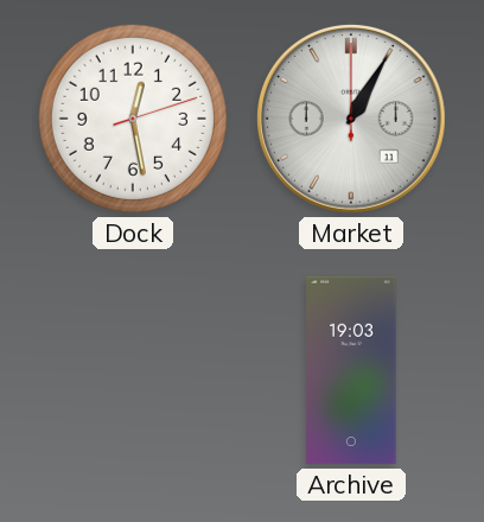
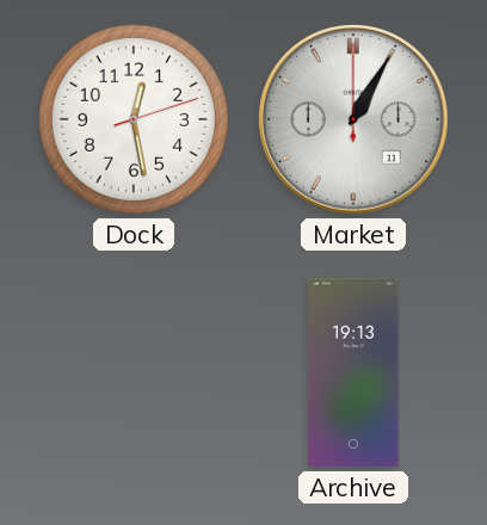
Archive: 19:03 -> 19:13
